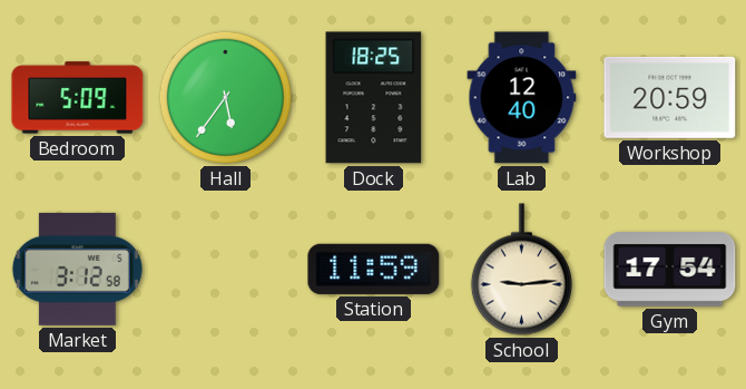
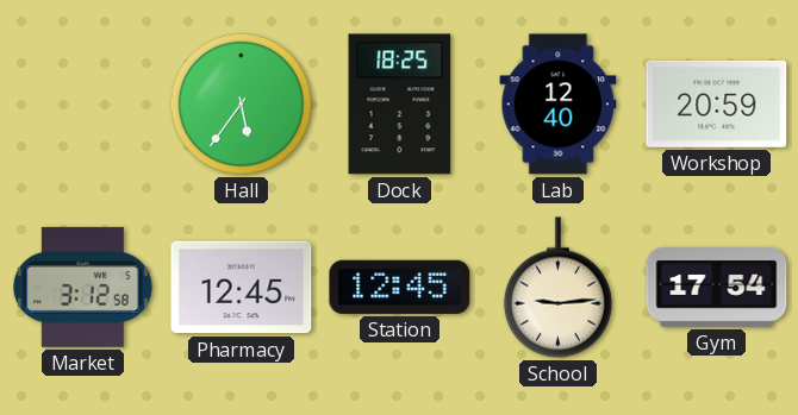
Bedroom: 5:09 -> none
Pharmacy: none -> 12:45
Station: 11:59 -> 12:45
